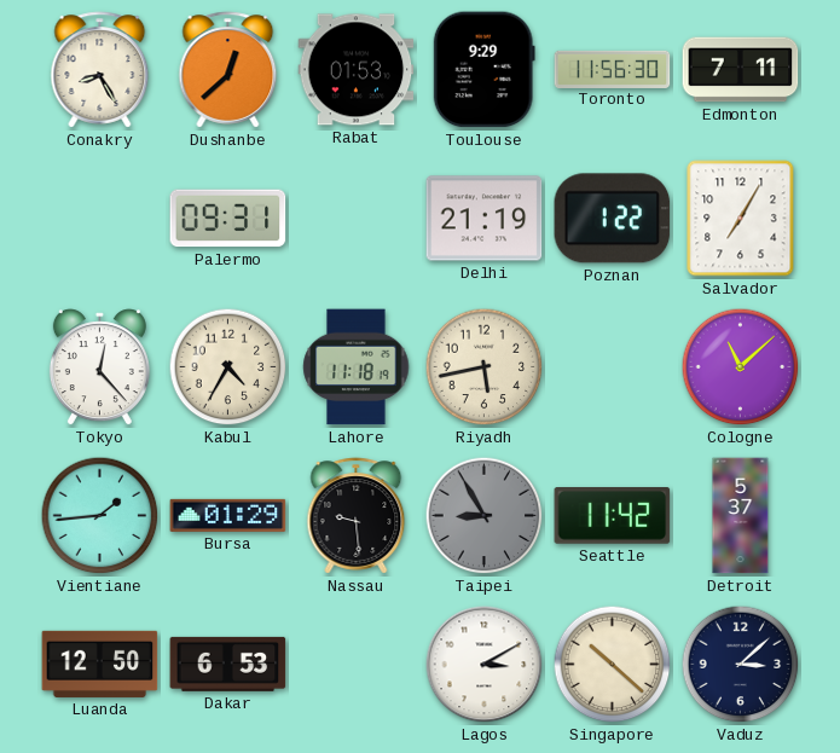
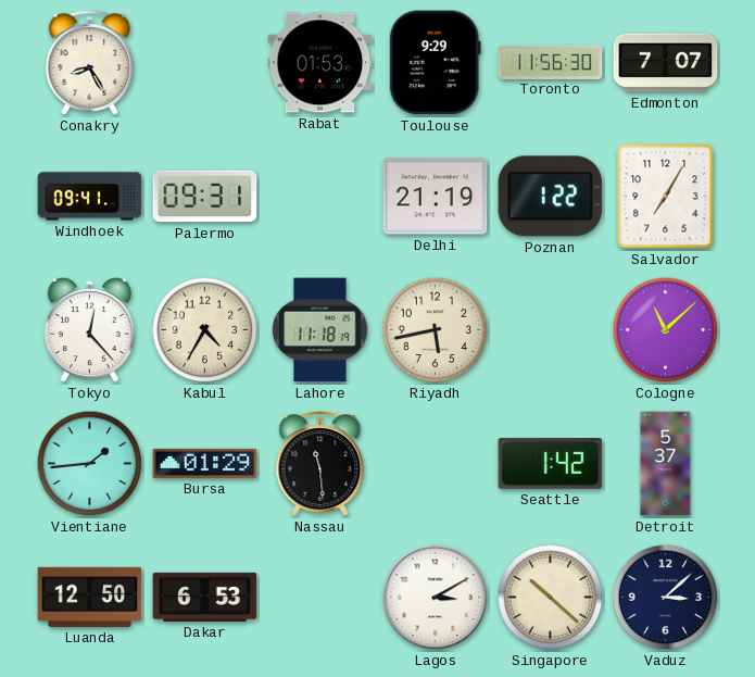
Dushanbe: 12:38 -> none
Edmonton: 7:11 -> 7:07
Windhoek: none -> 09:41
Nassau: 9:29 -> 11:29
Taipei: 8:55 -> none
Seattle: 11:42 -> 1:42
